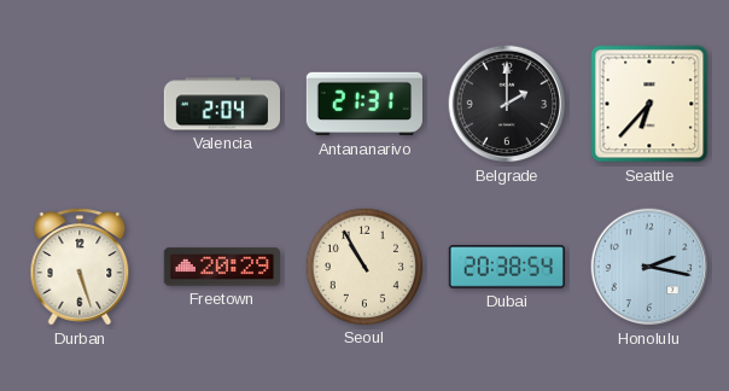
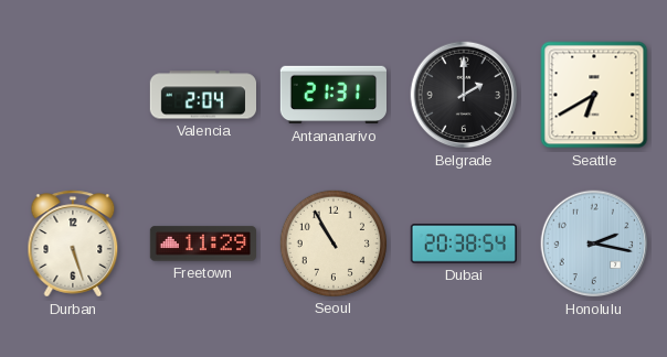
Seattle: 6:37 -> 6:40
Freetown: 20:29 -> 11:29
